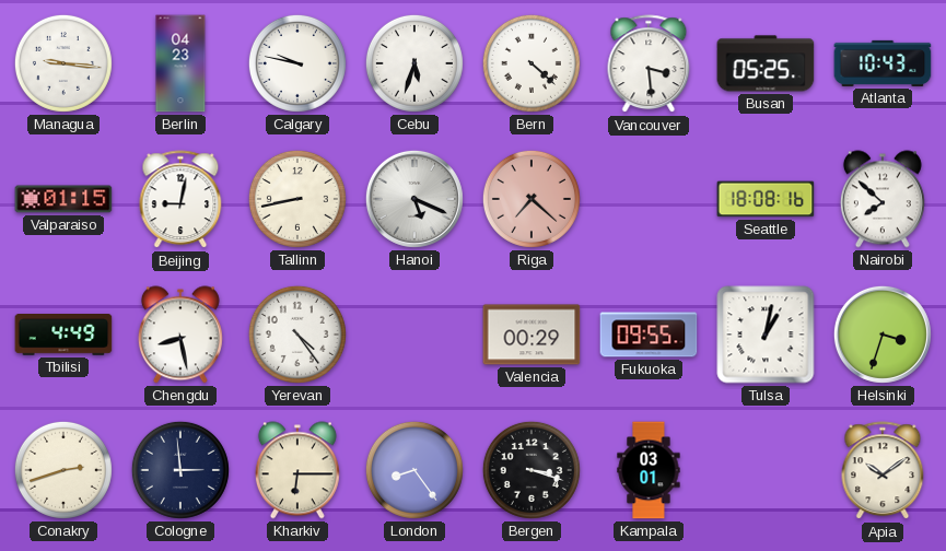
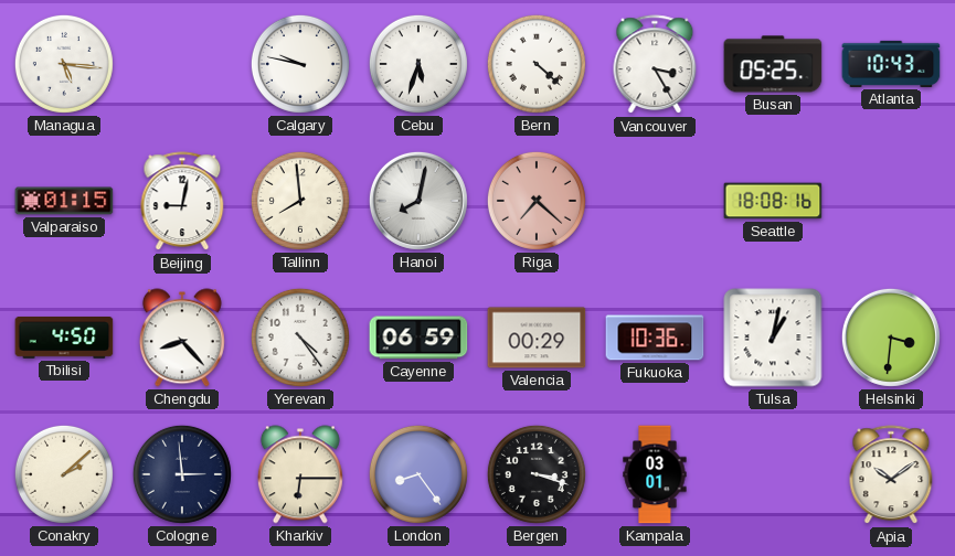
Managua: 9:16 -> 5:16
Berlin: 04:23 -> none
Vancouver: 3:29 -> 3:25
Tallinn: 8:43 -> 7:59
Hanoi: 5:19 -> 8:02
Nairobi: 7:52 -> none
Tbilisi: 4:49 -> 4:50
Chengdu: 8:28 -> 8:23
Cayenne: none -> 06:59
Fukuoka: 09:55 -> 10:36
Helsinki: 3:33 -> 3:31
Conakry: 2:42 -> 2:08
